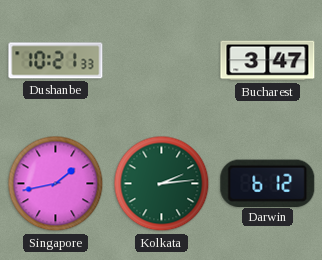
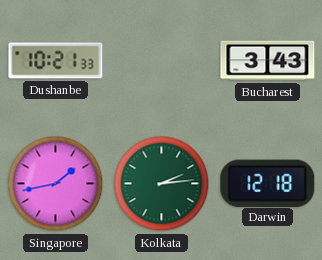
Bucharest: 3:47 -> 3:43
Darwin: 6:12 -> 12:18
